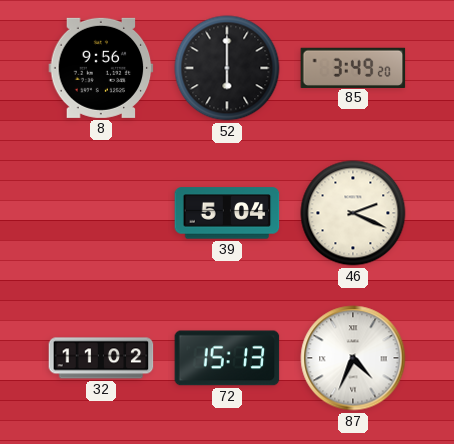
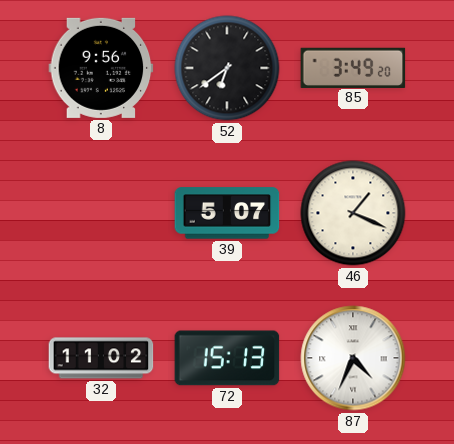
52: 6:00 -> 6:39
39: 5:04 -> 5:07
46: 2:19 -> 1:19
